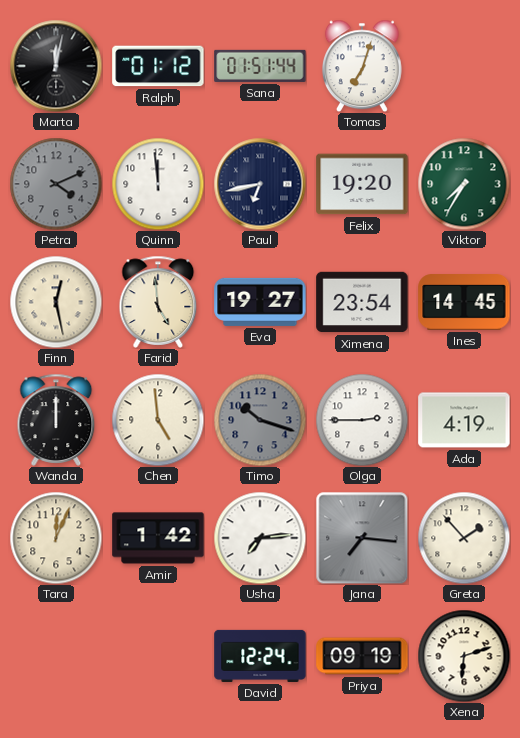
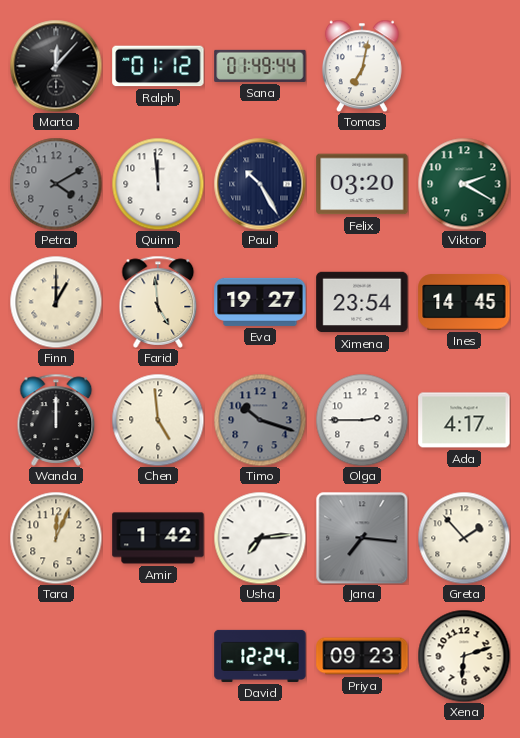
Marta: 12:02 -> 12:07
Sana: 01:51 -> 01:49
Tomas: 7:03 -> 7:02
Petra: 4:11 -> 4:10
Paul: 6:43 -> 10:25
Felix: 19:20 -> 03:20
Viktor: 7:35 -> 2:20
Finn: 12:28 -> 1:00
Ada: 4:19 -> 4:17
Priya: 09:19 -> 09:23
